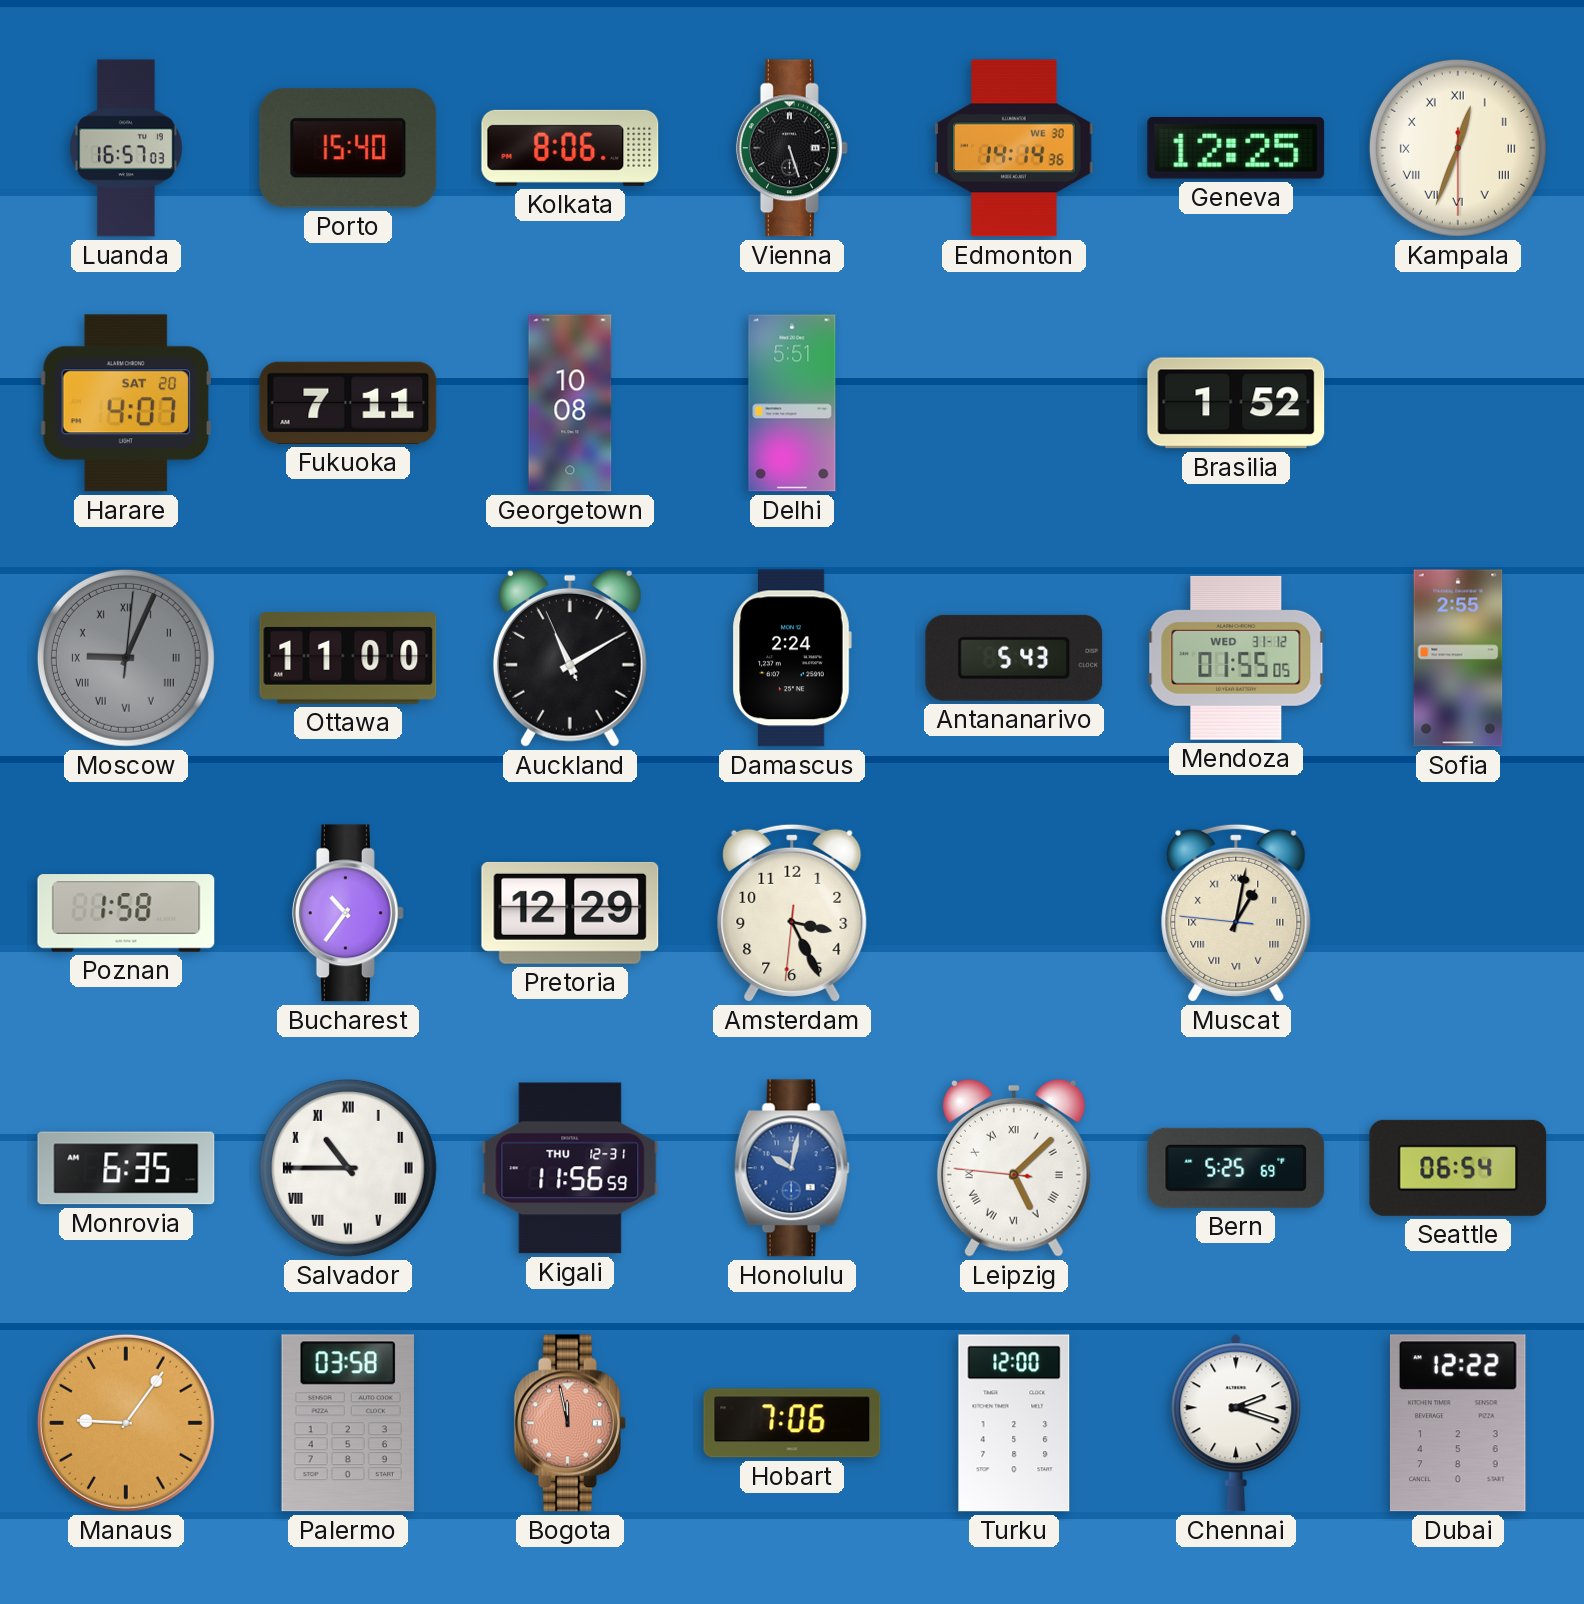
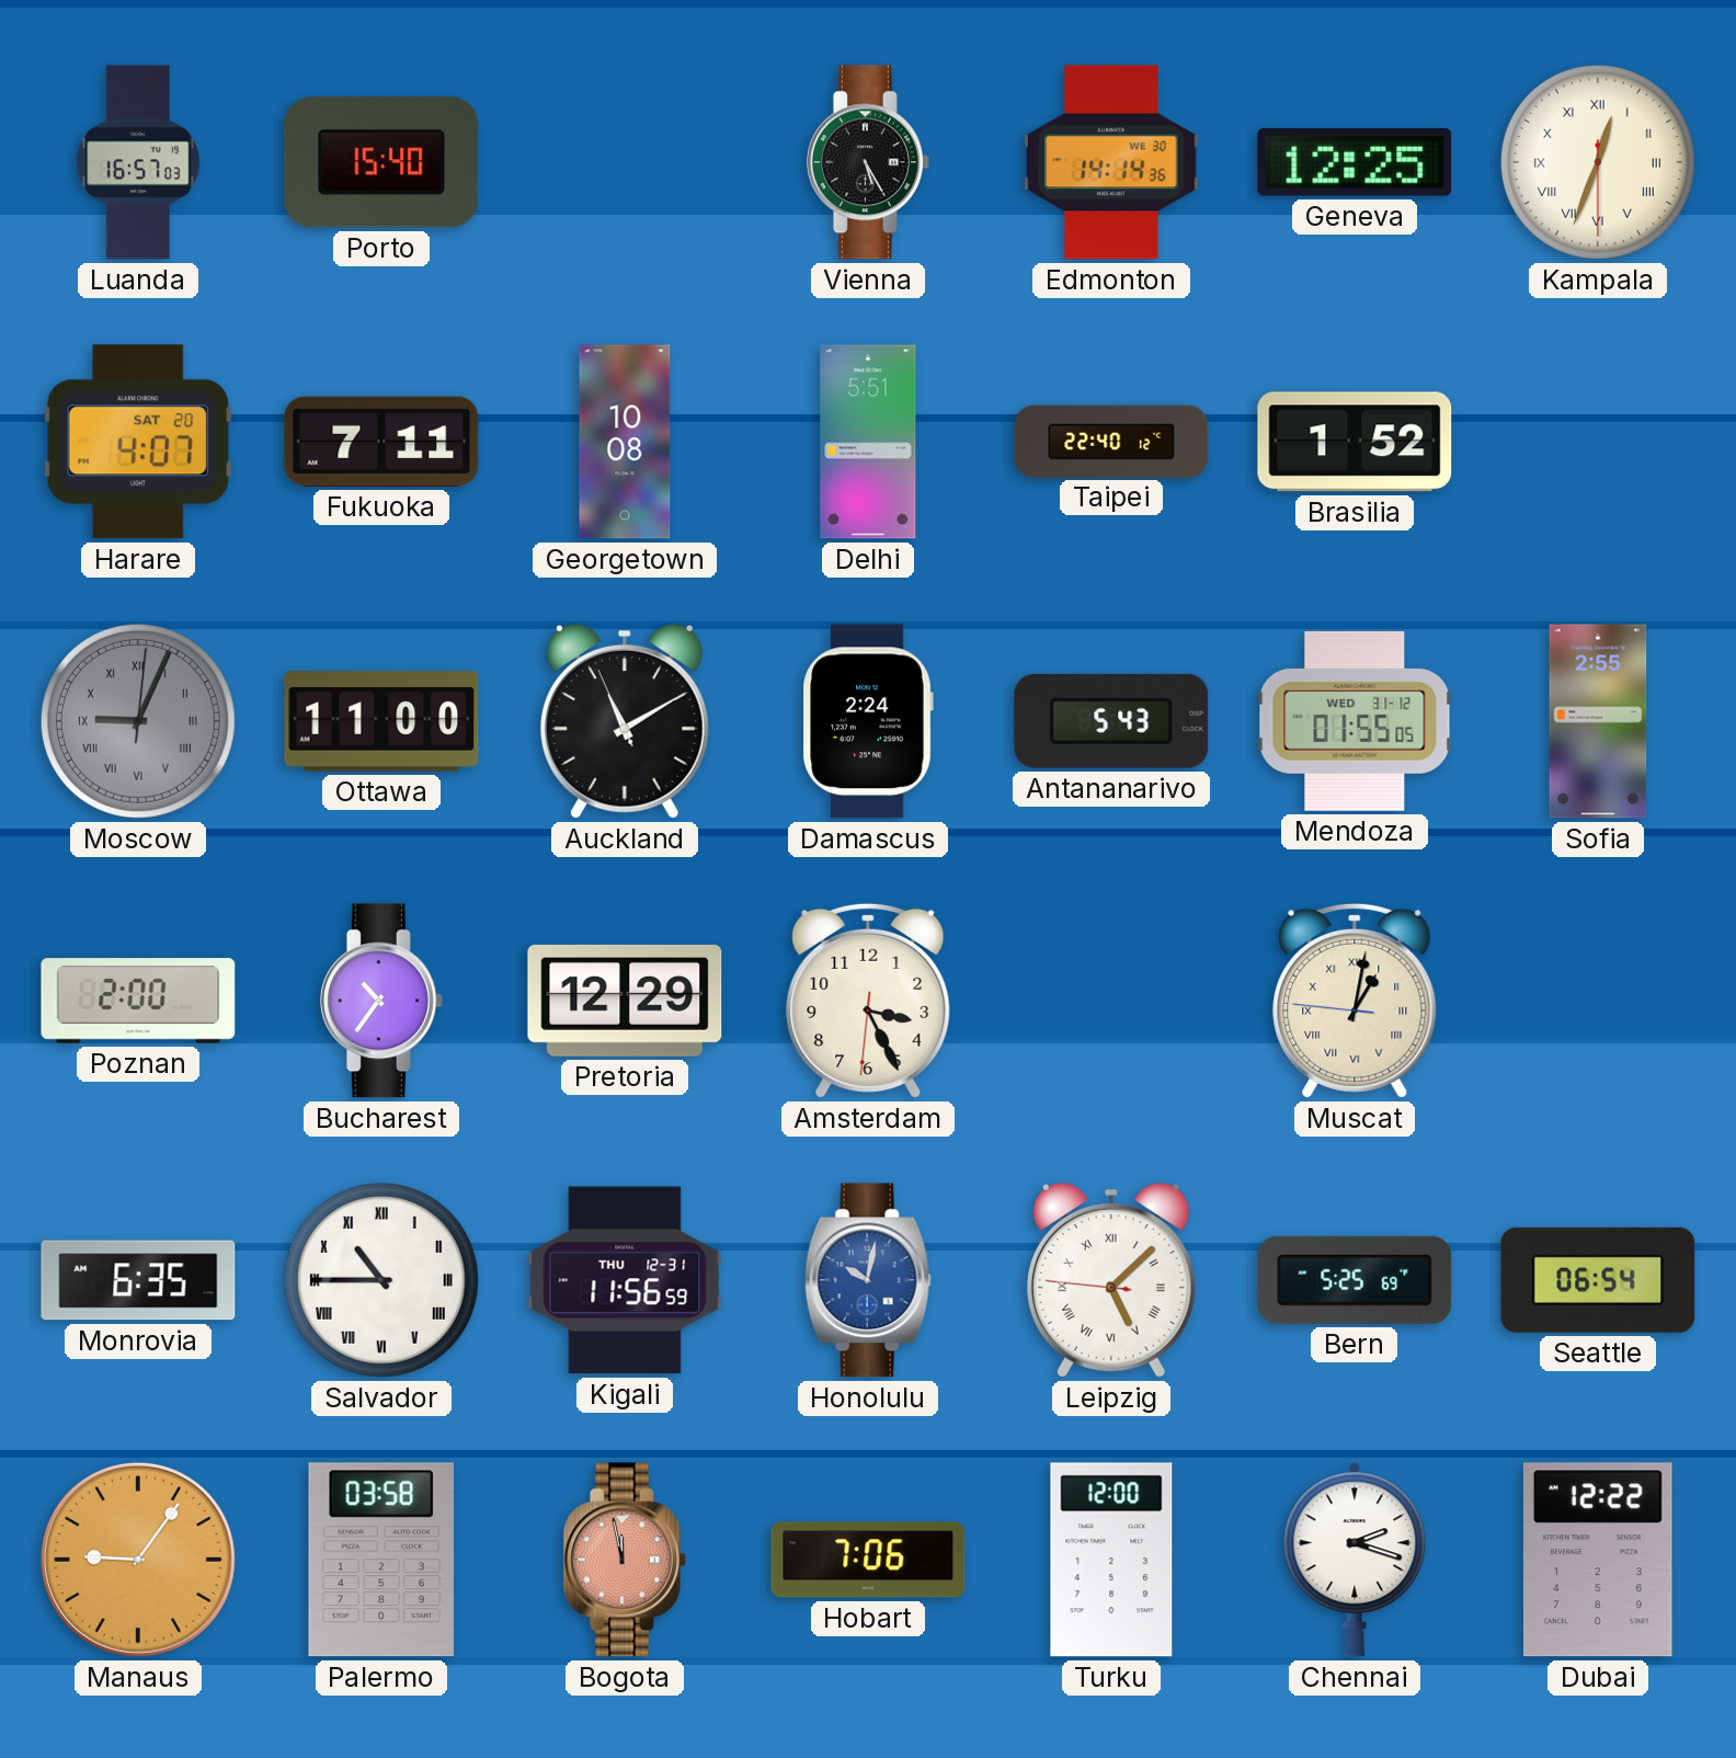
Kolkata: 8:06 -> none
Vienna: 5:27 -> 5:25
Taipei: none -> 22:40
Poznan: 1:58 -> 2:00
